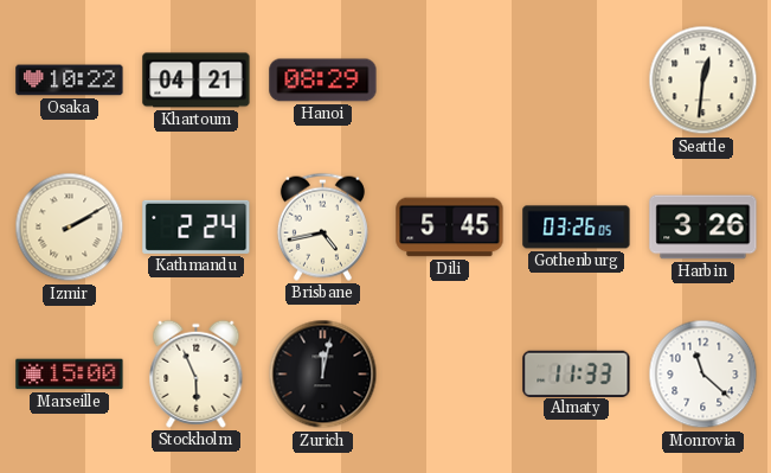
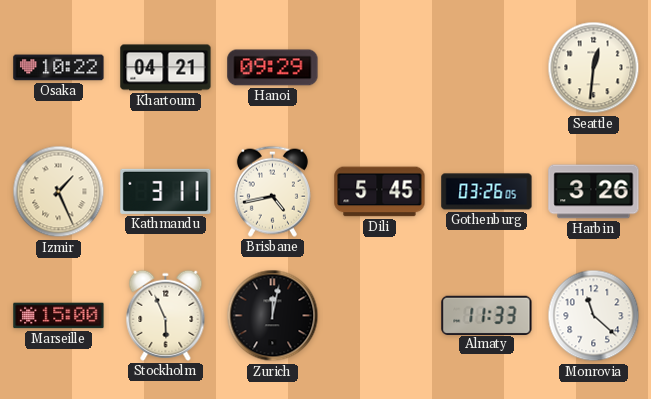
Hanoi: 08:29 -> 09:29
Izmir: 2:10 -> 1:26
Kathmandu: 2:24 -> 3:11
